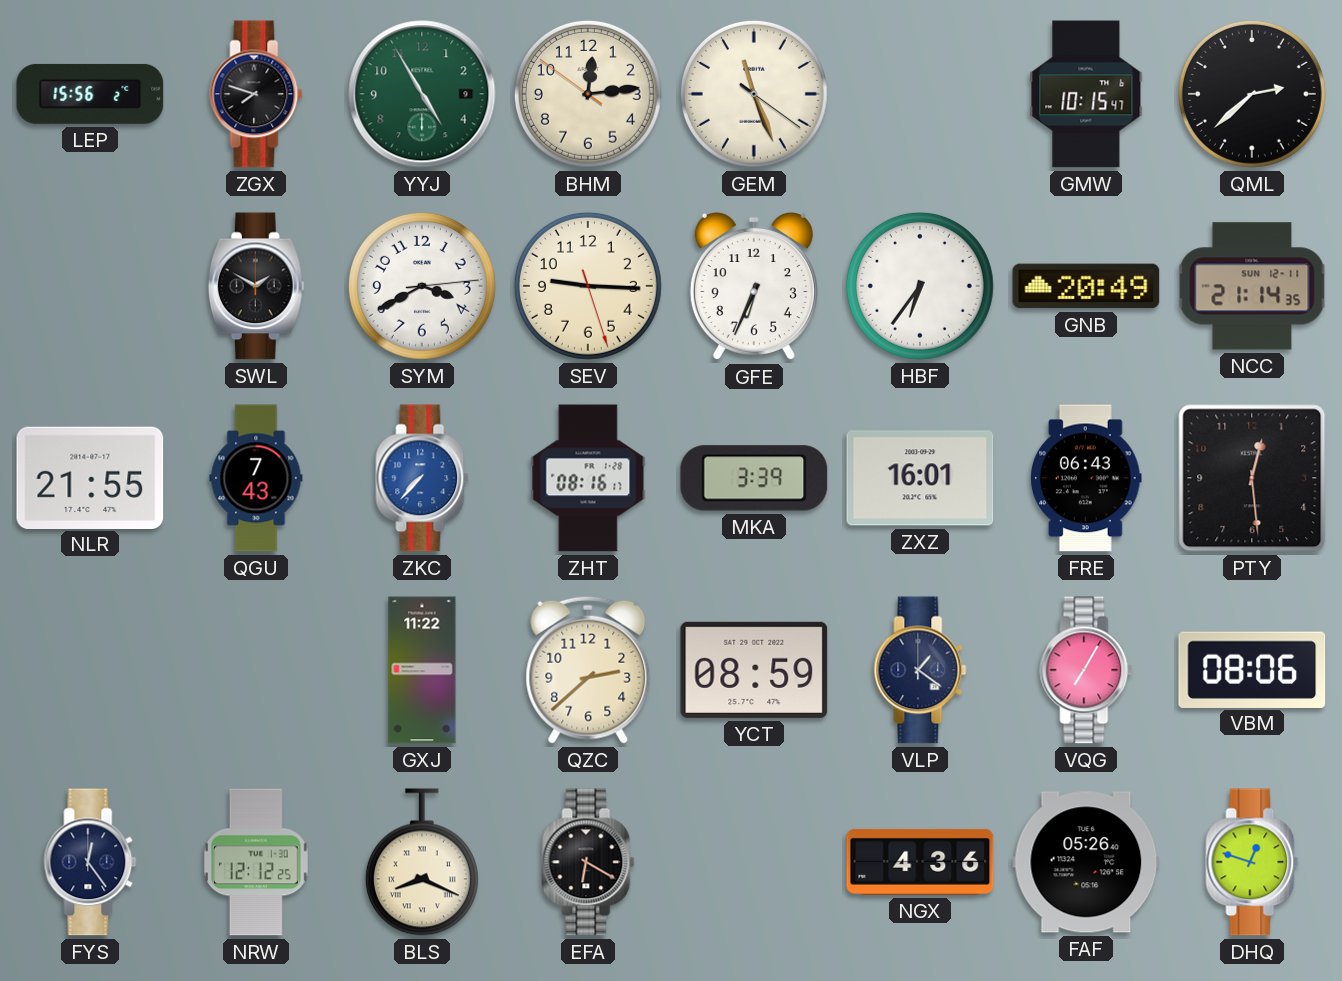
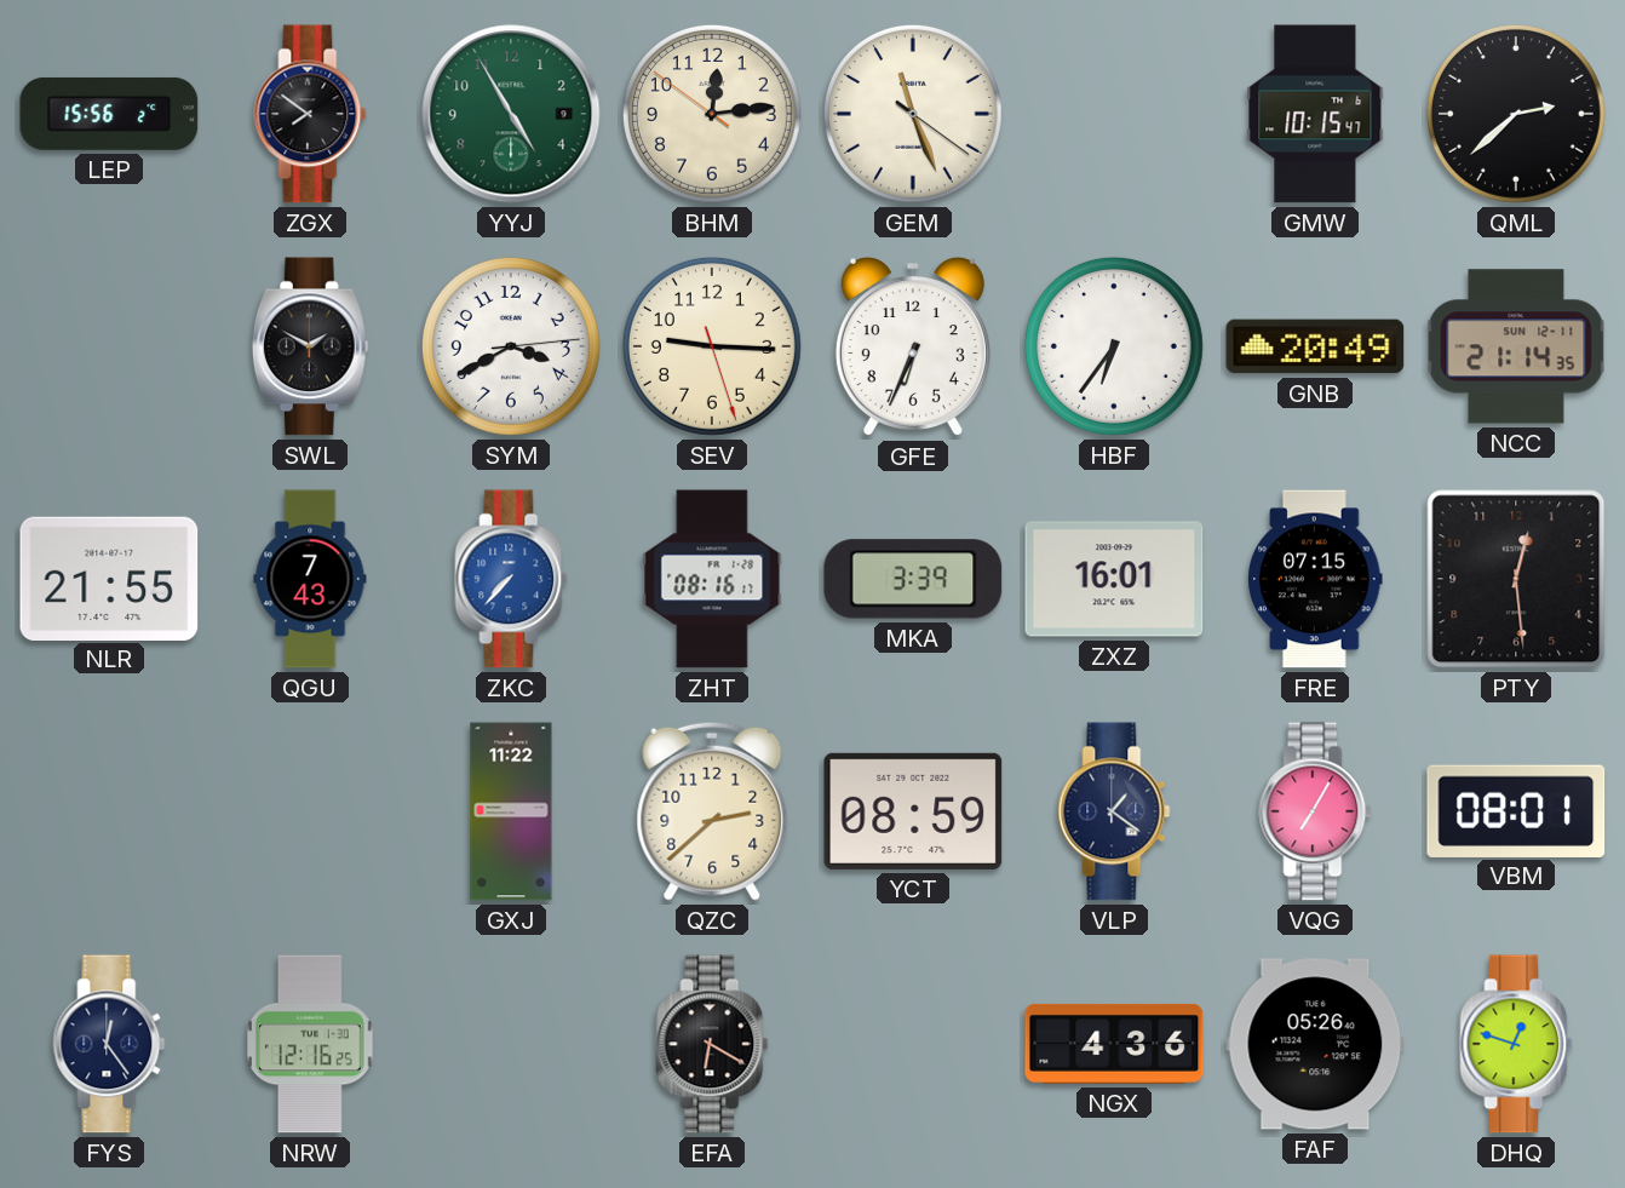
ZGX: 7:48 -> 7:51
FRE: 06:43 -> 07:15
VBM: 08:06 -> 08:01
NRW: 12:12 -> 12:16
BLS: 8:19 -> none
